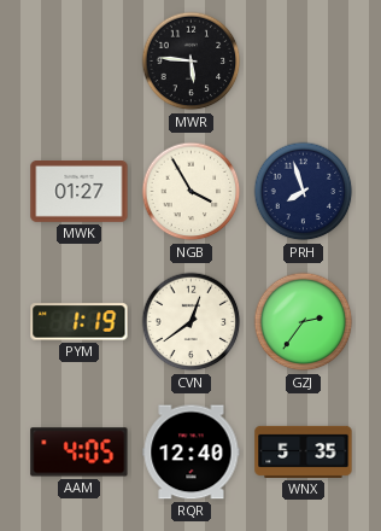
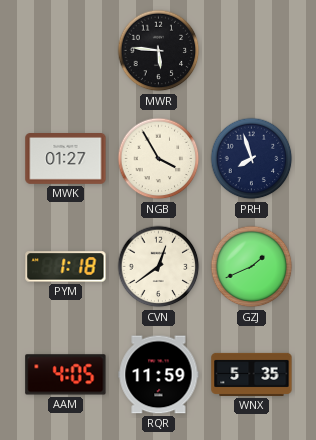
PYM: 1:19 -> 1:18
GZJ: 2:36 -> 1:41
RQR: 12:40 -> 11:59
